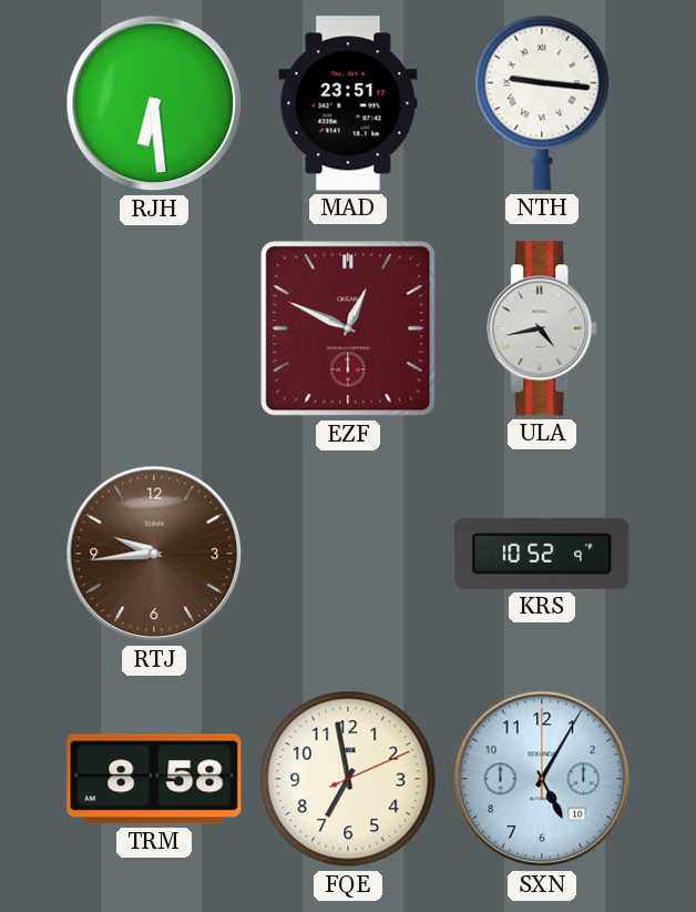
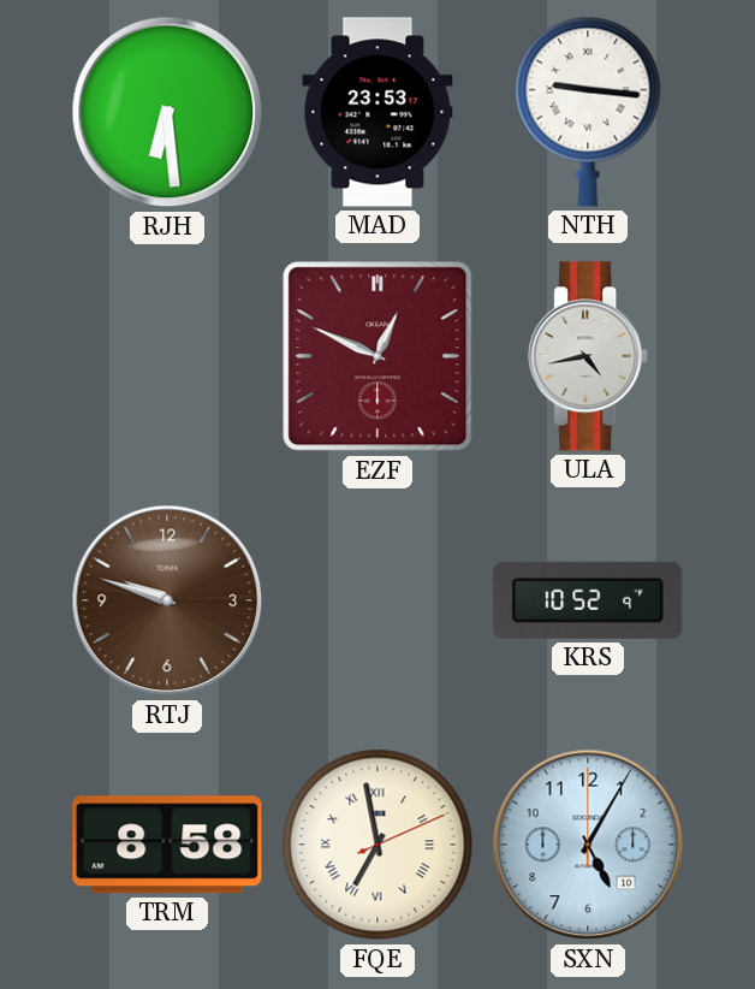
MAD: 23:51 -> 23:53
RTJ: 9:44 -> 9:48
FQE numerals: Arabic -> Roman
